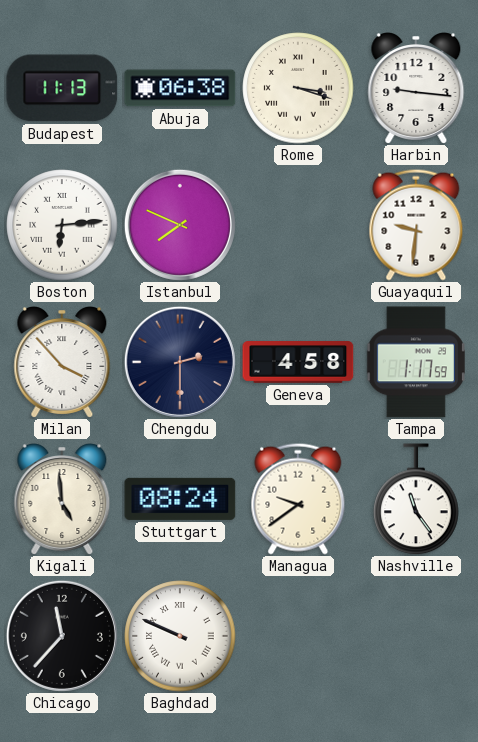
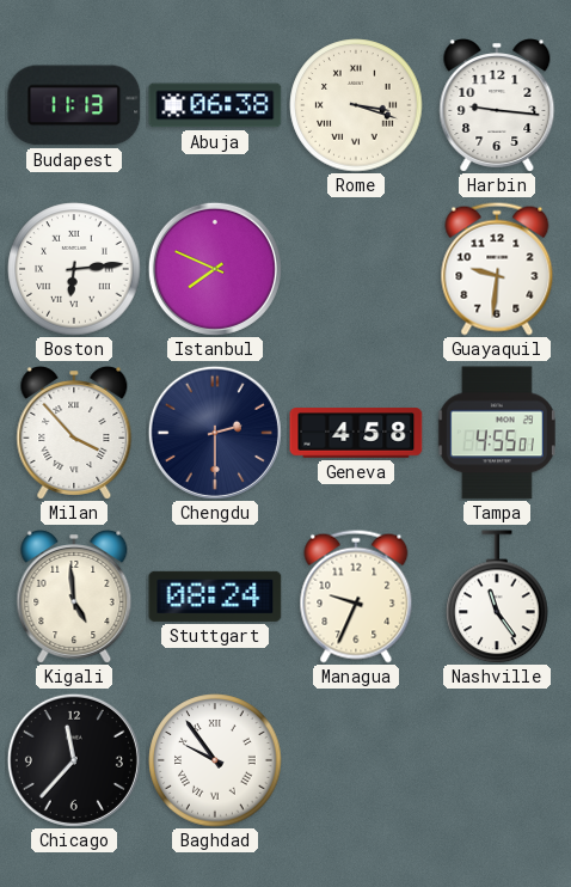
Tampa: 1:17 -> 4:55
Managua: 9:39 -> 9:34
Baghdad: 9:49 -> 9:54
